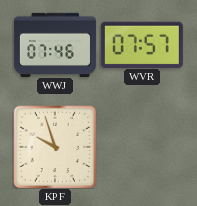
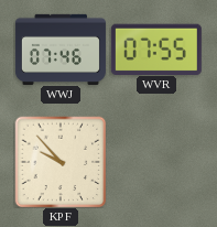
WVR: 07:57 -> 07:55
KPF: 9:57 -> 9:53
